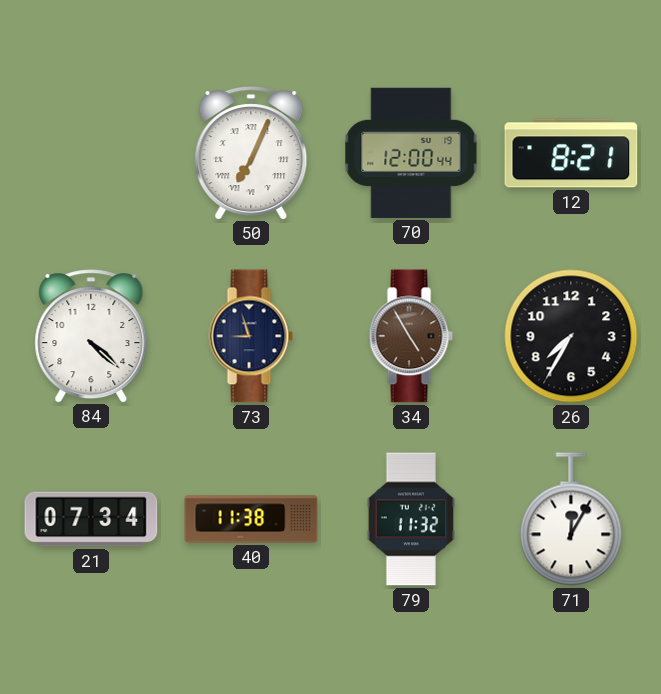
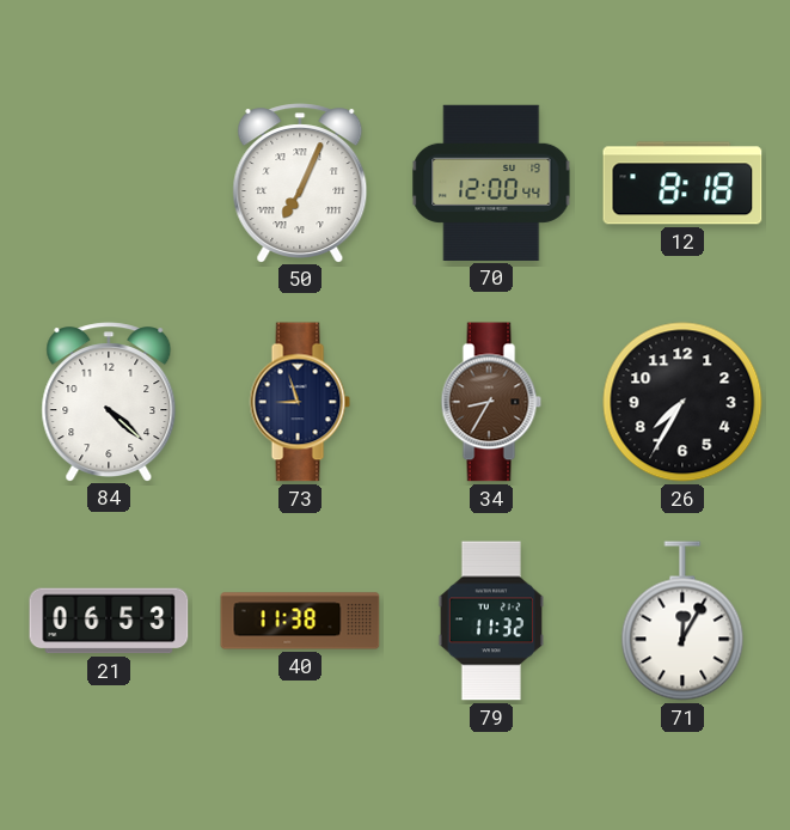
12: 8:21 -> 8:18
34: 4:55 -> 8:35
21: 07:34 -> 06:53
